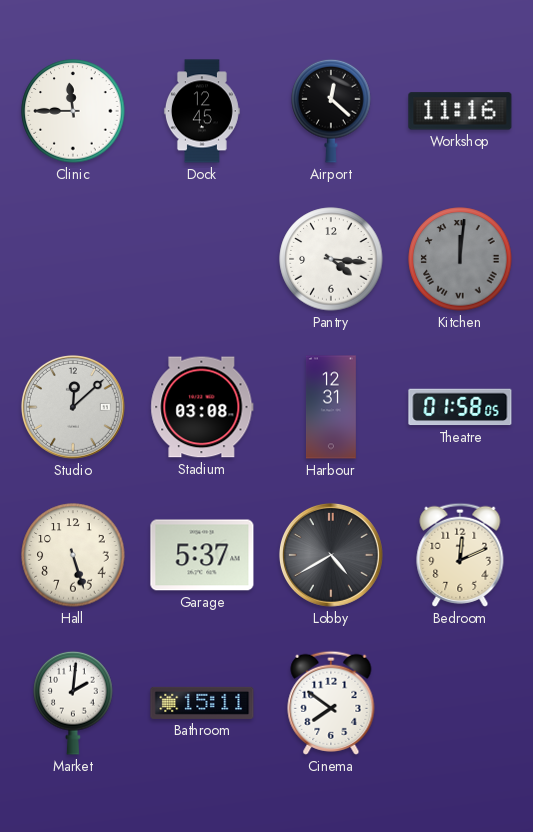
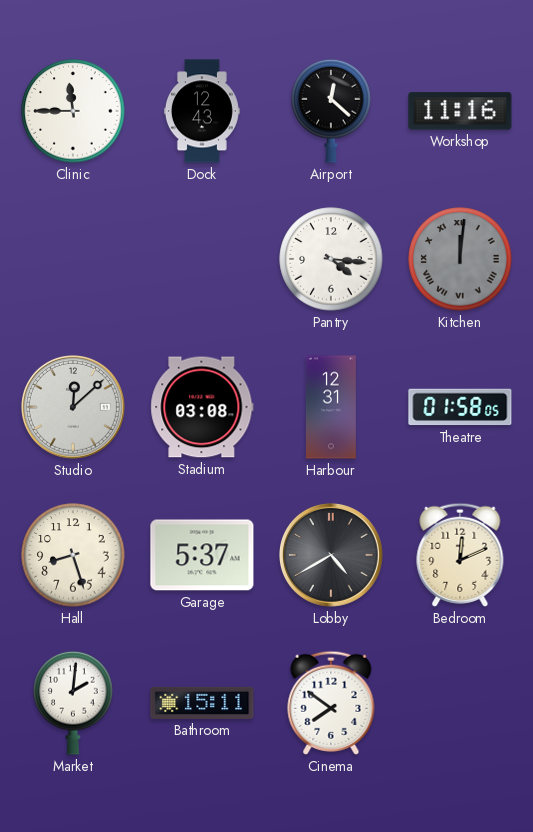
Dock: 12:45 -> 12:43
Hall: 5:27 -> 8:27
